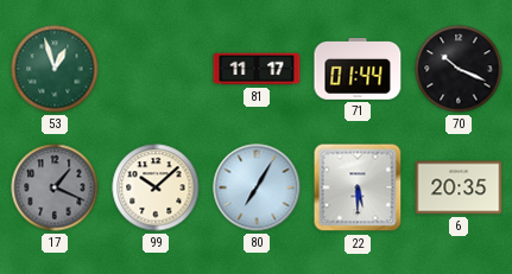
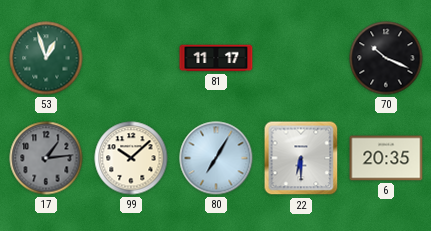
71: 01:44 -> none
17: 1:19 -> 1:14
22: 5:30 -> 6:30
